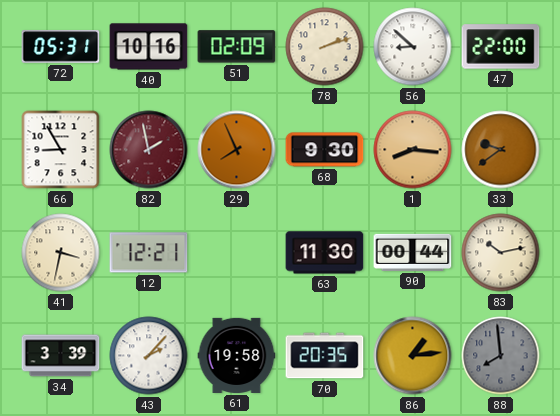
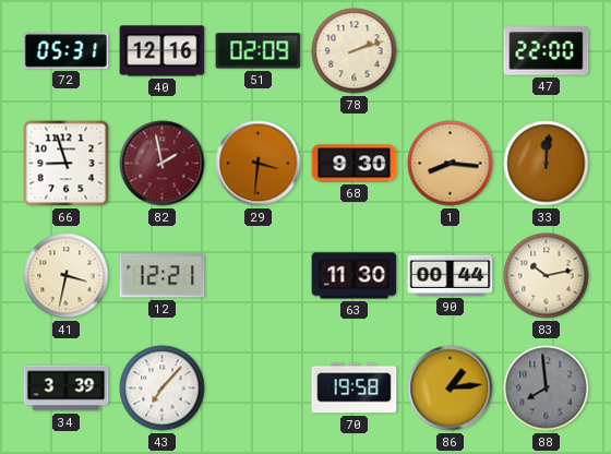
40: 10:16 -> 12:16
56: 8:52 -> none
66: 8:55 -> 8:57
29: 7:56 -> 3:31
33: 9:39 -> 12:01
43: 2:07 -> 7:07
61: 19:58 -> none
70: 20:35 -> 19:58
